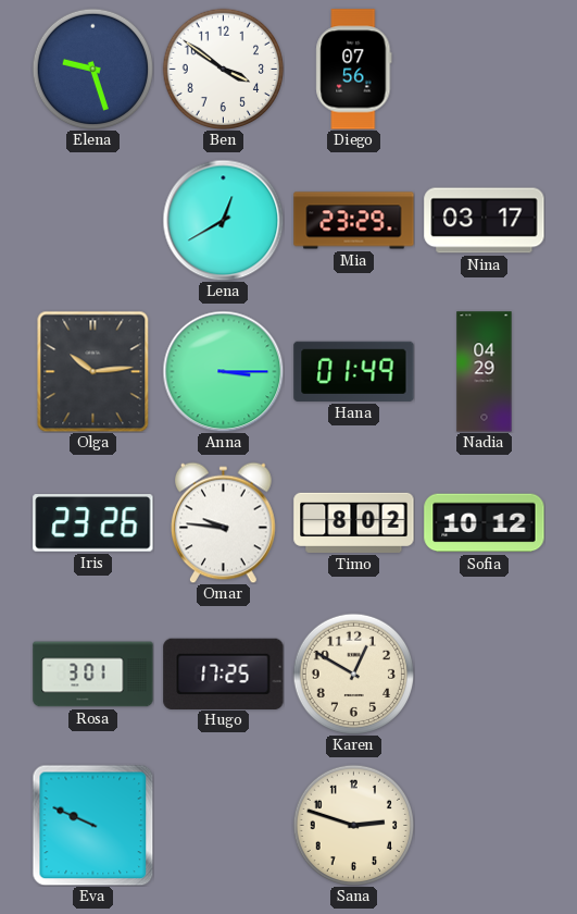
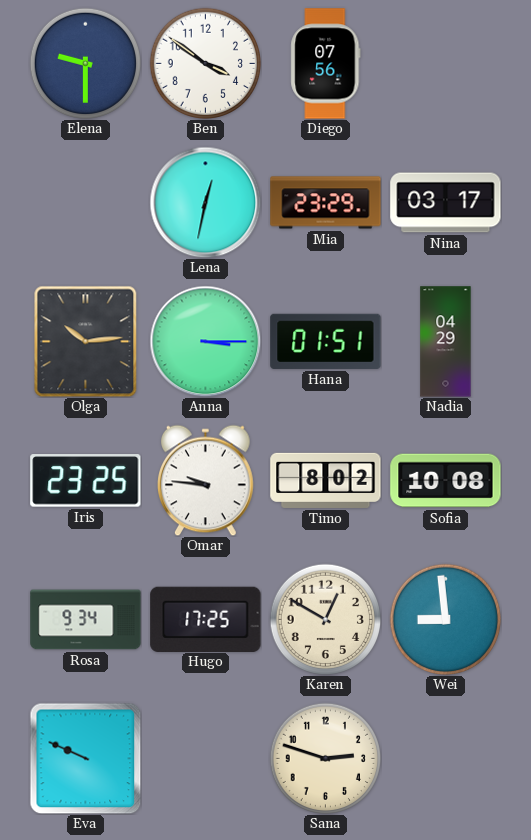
Elena: 9:27 -> 9:30
Lena: 12:40 -> 12:32
Hana: 01:49 -> 01:51
Iris: 23:26 -> 23:25
Sofia: 10:12 -> 10:08
Rosa: 3:01 -> 9:34
Wei: none -> 8:59
